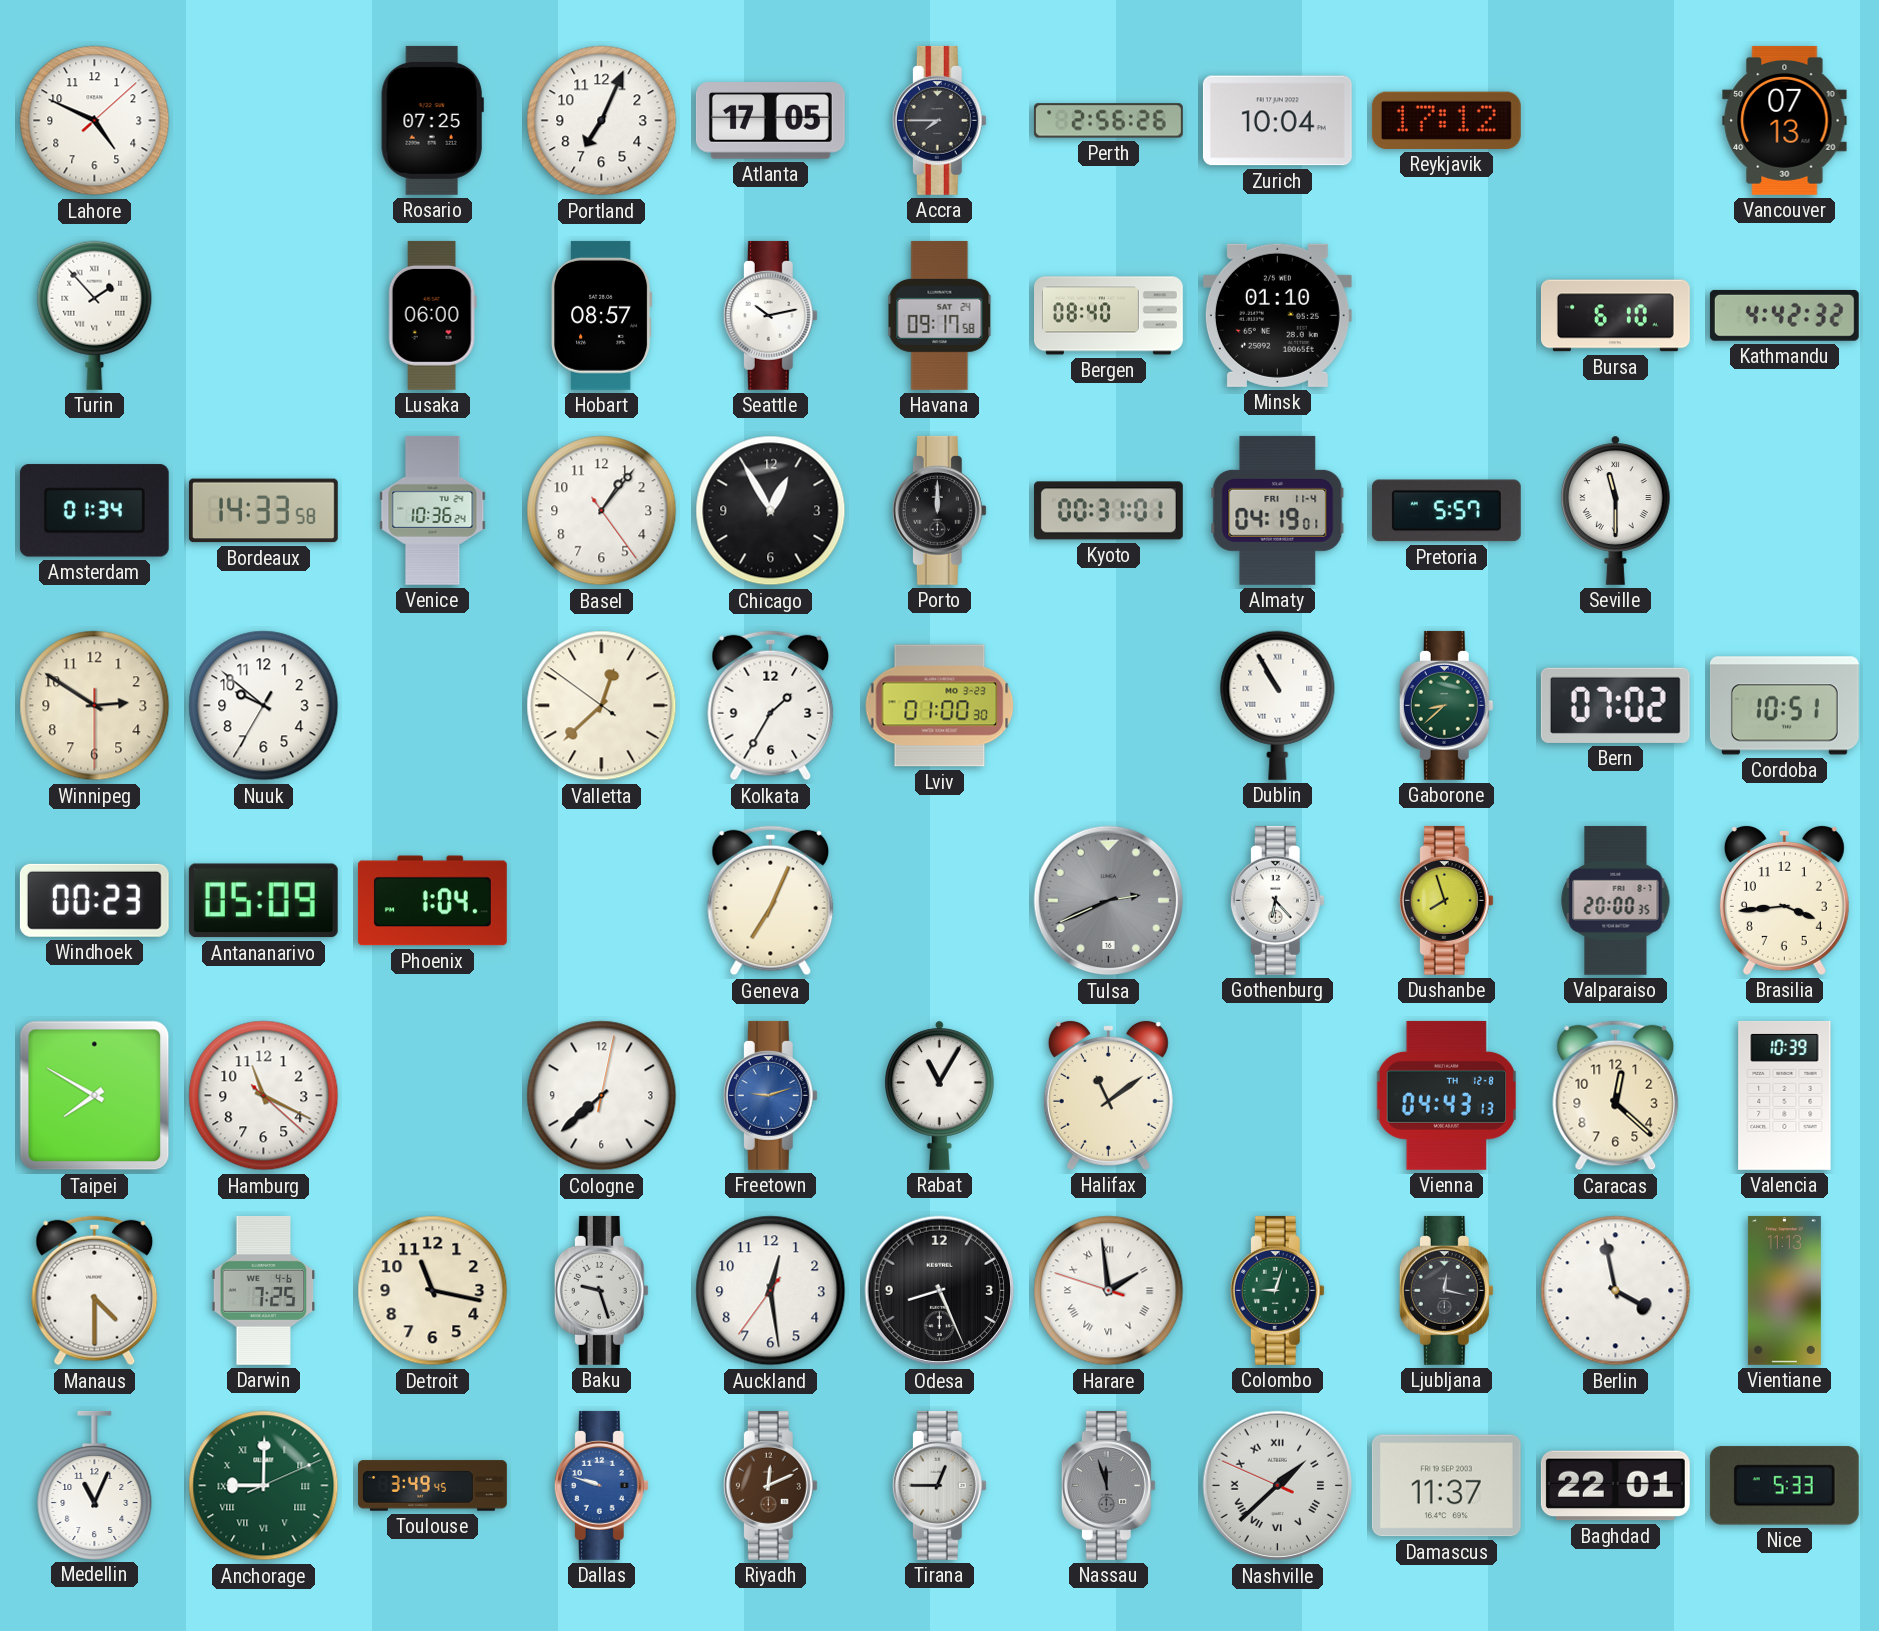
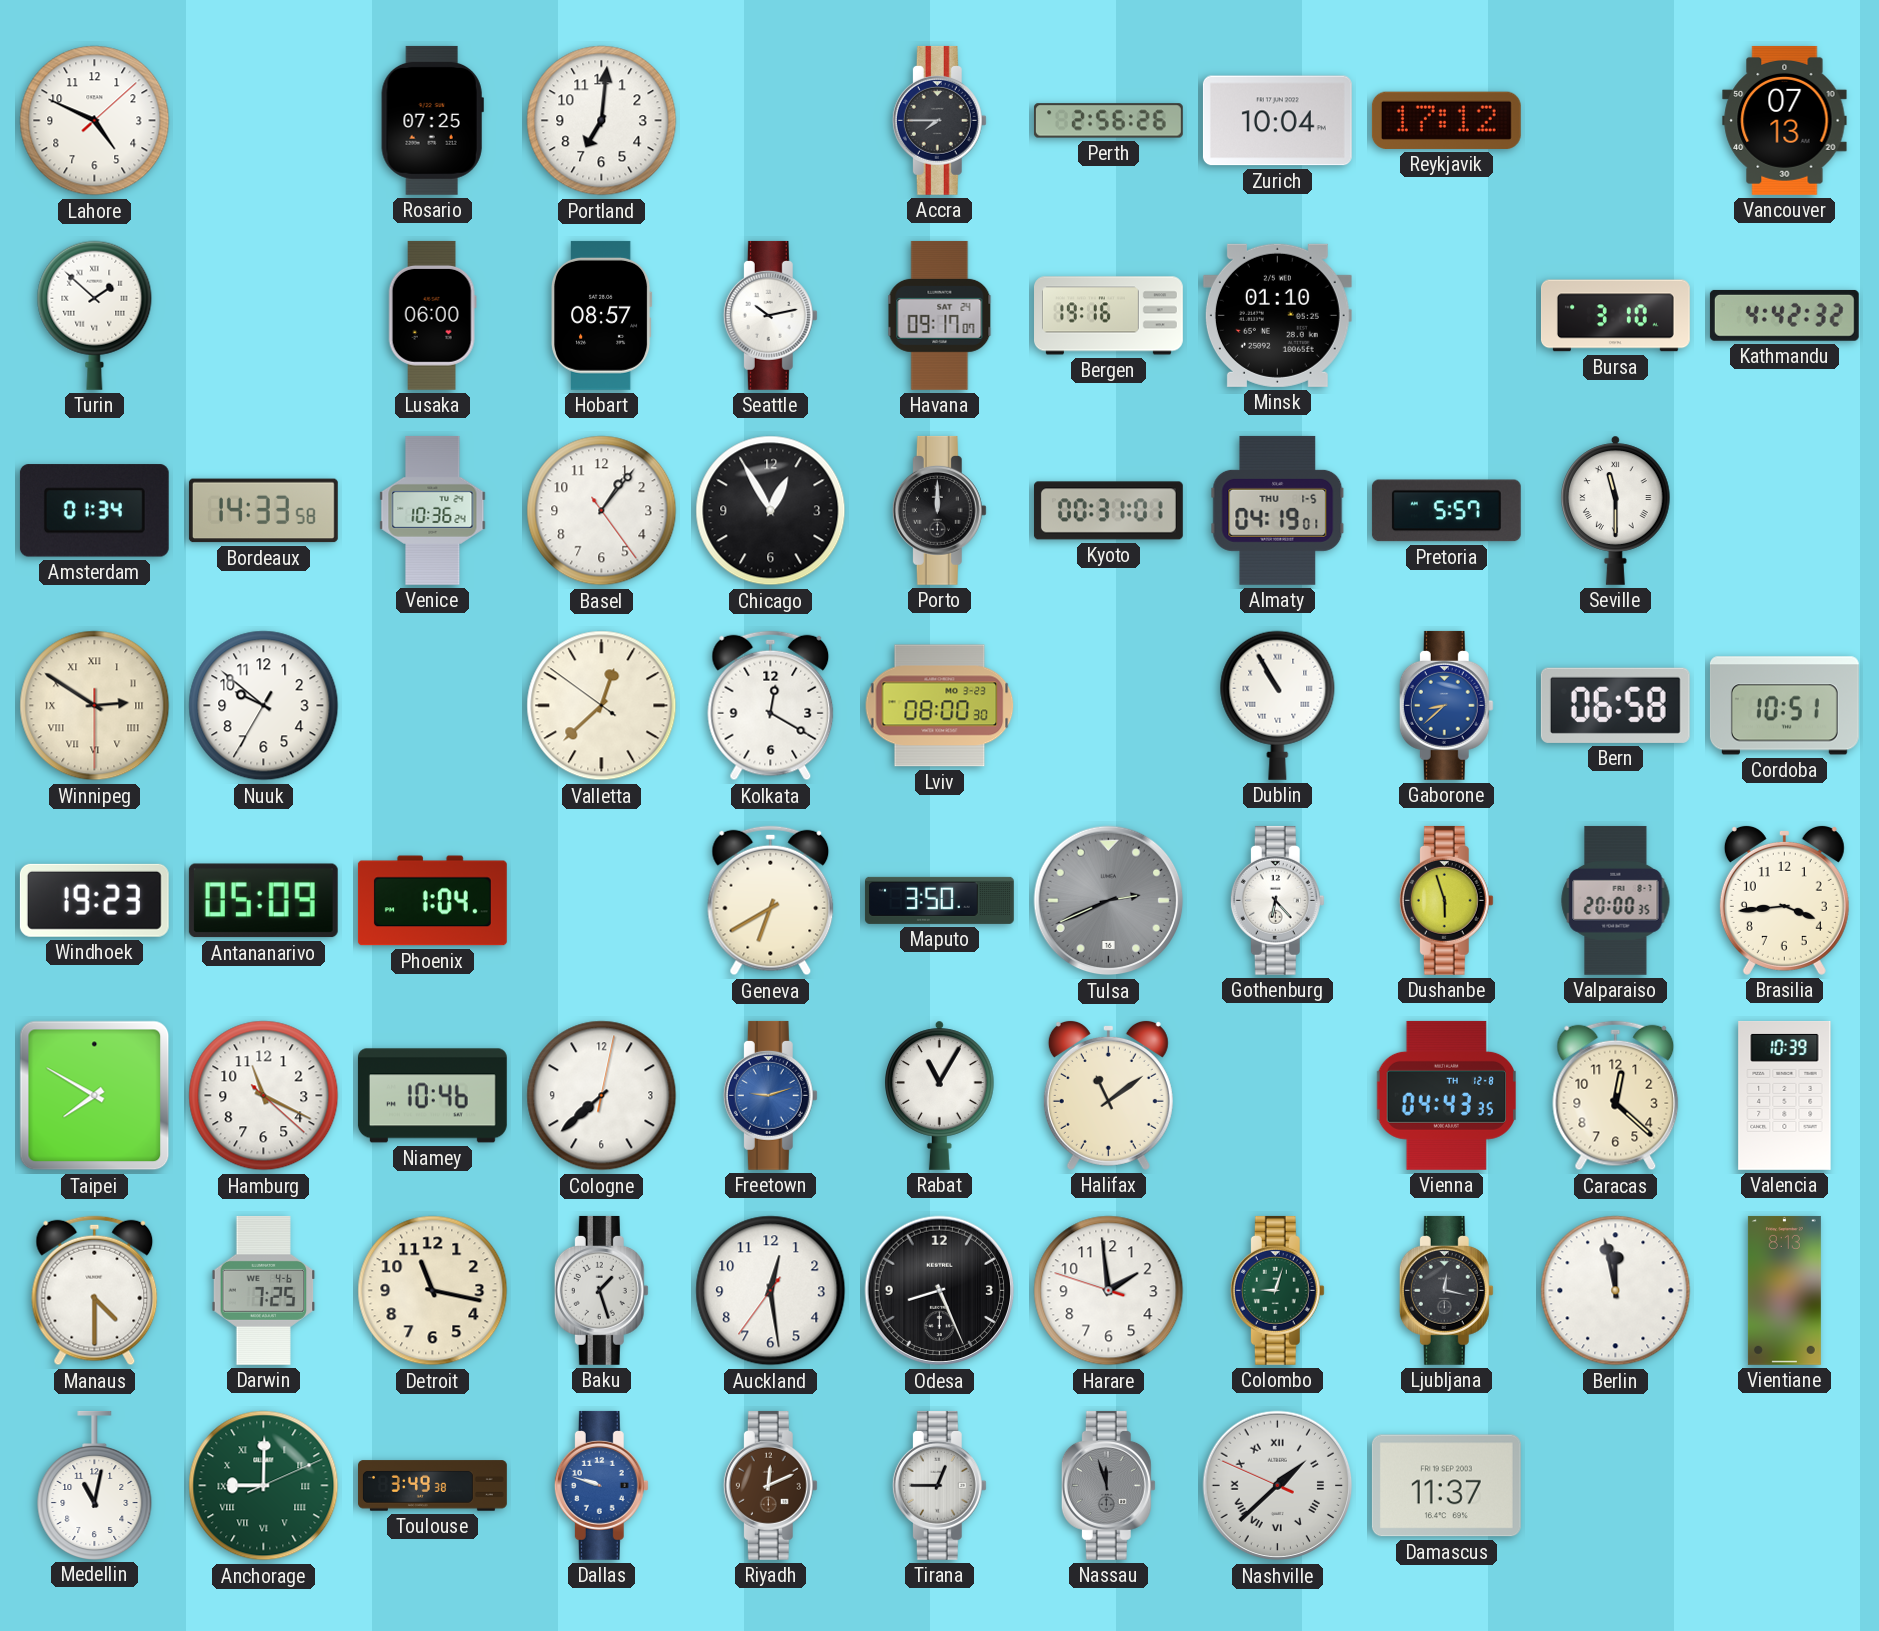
Portland: 7:04 -> 7:01
Atlanta: 17:05 -> none
Turin: 1:53 -> 1:52
Havana: 09:17:58 -> 09:17:07
Bergen: 08:40 -> 19:16
Bursa: 6:10 -> 3:10
Almaty date: FRI 11-4 -> THU 1-5
Winnipeg numerals: Arabic -> Roman
Kolkata: 1:35 -> 12:20
Lviv: 01:00 -> 08:00
Gaborone dial: green -> blue
Bern: 07:02 -> 06:58
Windhoek: 00:23 -> 19:23
Geneva: 7:04 -> 6:40
Maputo: none -> 3:50
Dushanbe: 7:57 -> 5:57
Niamey: none -> 10:46
Vienna: 04:43:13 -> 04:43:35
Baku: 9:27 -> 1:27
Harare numerals: Roman -> Arabic
Berlin: 3:58 -> 11:58
Vientiane: 11:13 -> 8:13
Medellin: 11:04 -> 11:02
Toulouse: 3:49:45 -> 3:49:38
Baghdad: 22:01 -> none
Nice: 5:33 -> none
